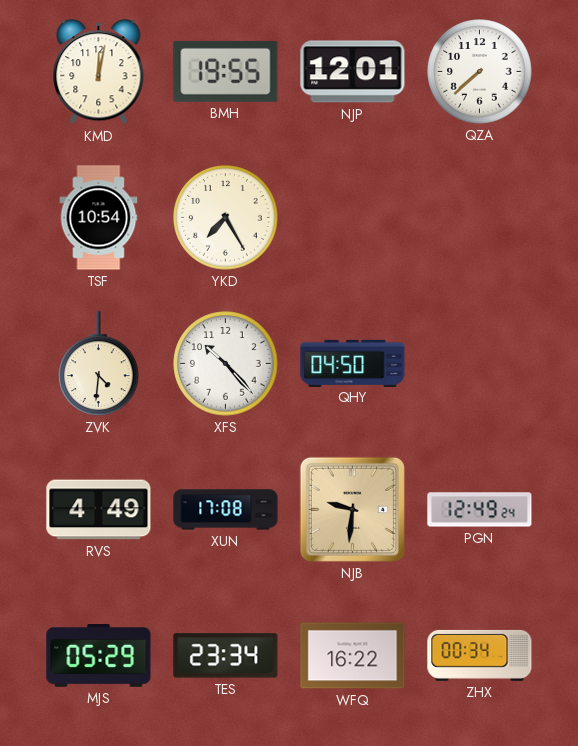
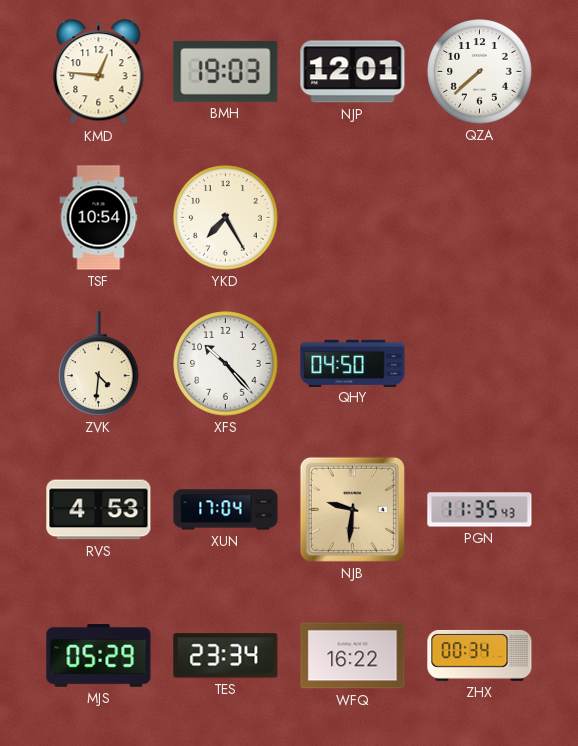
KMD: 12:02 -> 12:46
BMH: 19:55 -> 19:03
RVS: 4:49 -> 4:53
XUN: 17:08 -> 17:04
PGN: 12:49 -> 11:35
